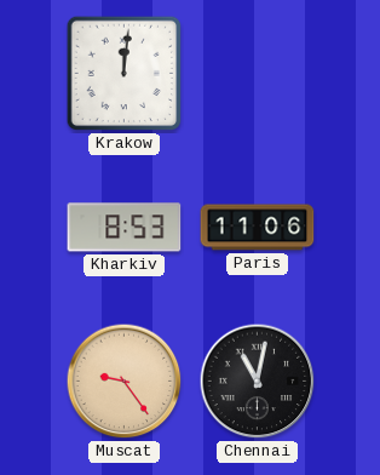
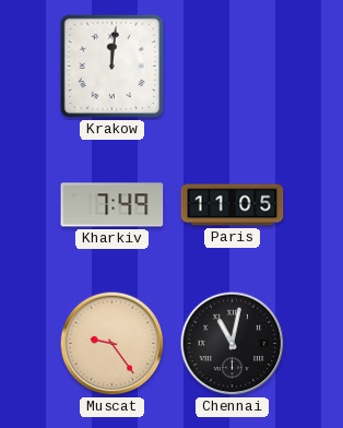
Kharkiv: 8:53 -> 7:49
Paris: 11:06 -> 11:05
